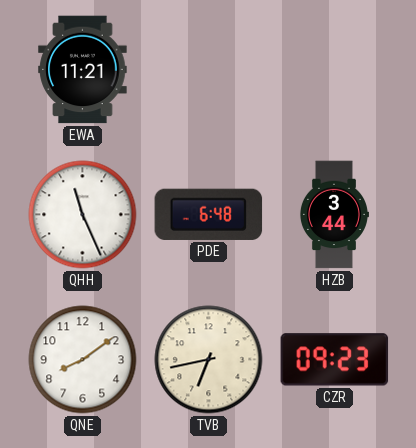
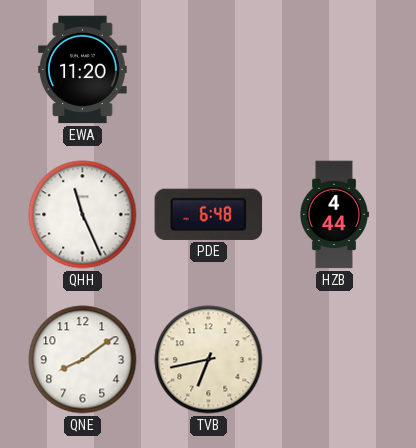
EWA: 11:21 -> 11:20
HZB: 3:44 -> 4:44
CZR: 09:23 -> none
